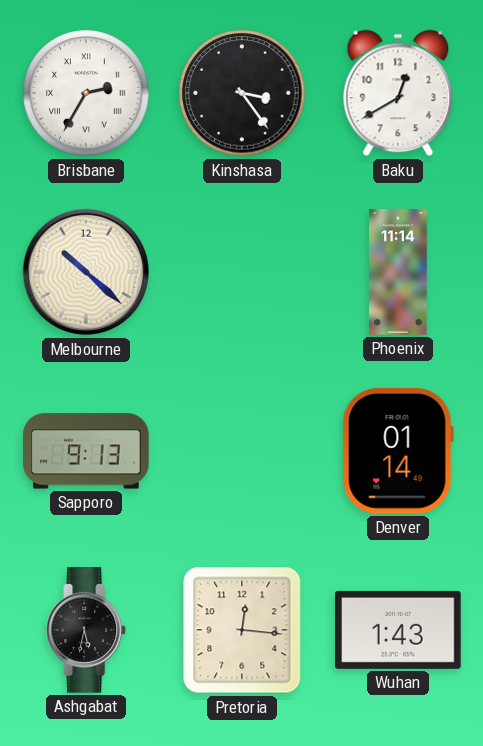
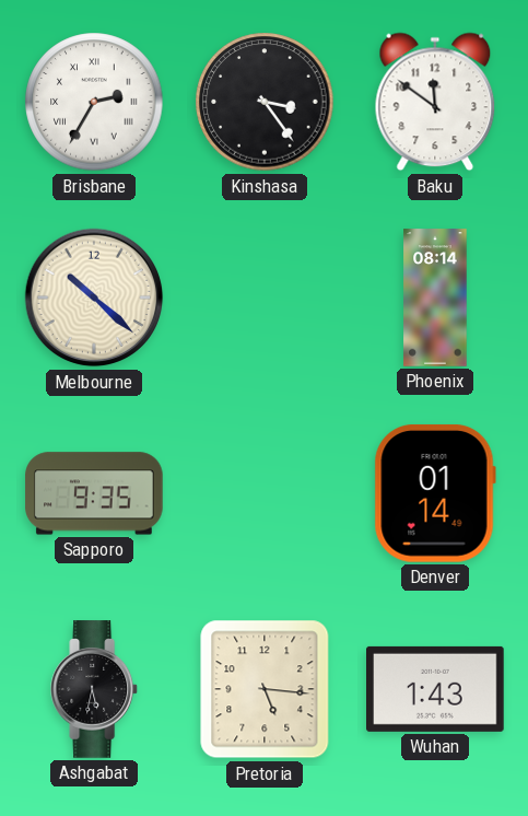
Baku: 12:40 -> 11:51
Phoenix: 11:14 -> 08:14
Sapporo: 9:13 -> 9:35
Pretoria: 12:16 -> 5:16
